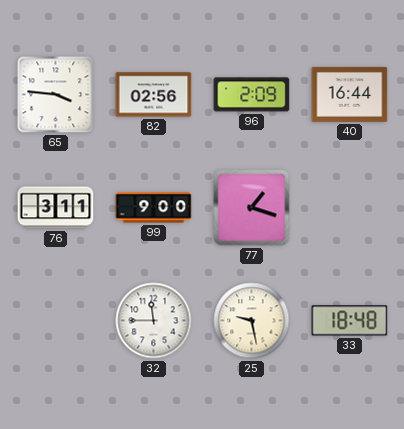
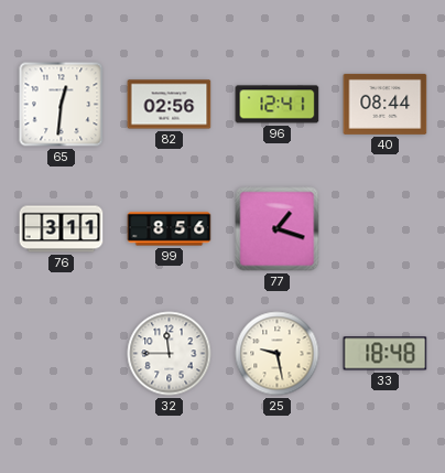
65: 3:46 -> 12:31
96: 2:09 -> 12:41
40: 16:44 -> 08:44
99: 9:00 -> 8:56
